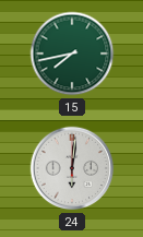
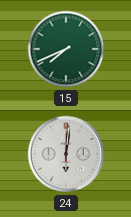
15: 7:43 -> 7:41
